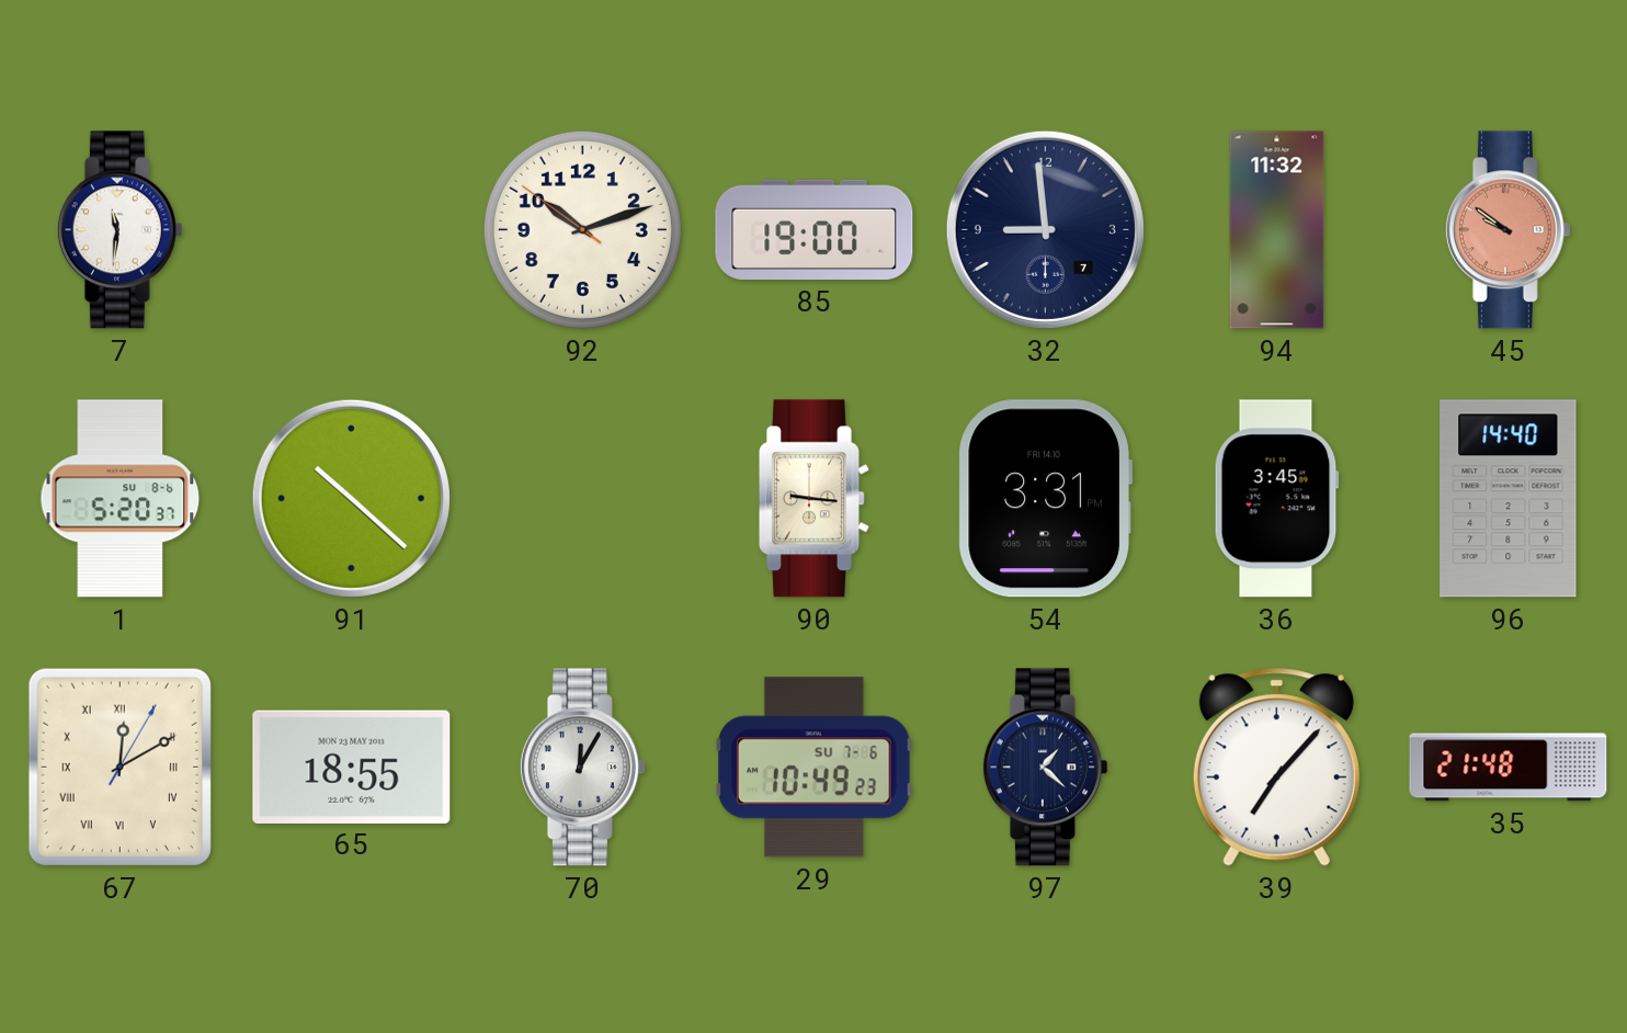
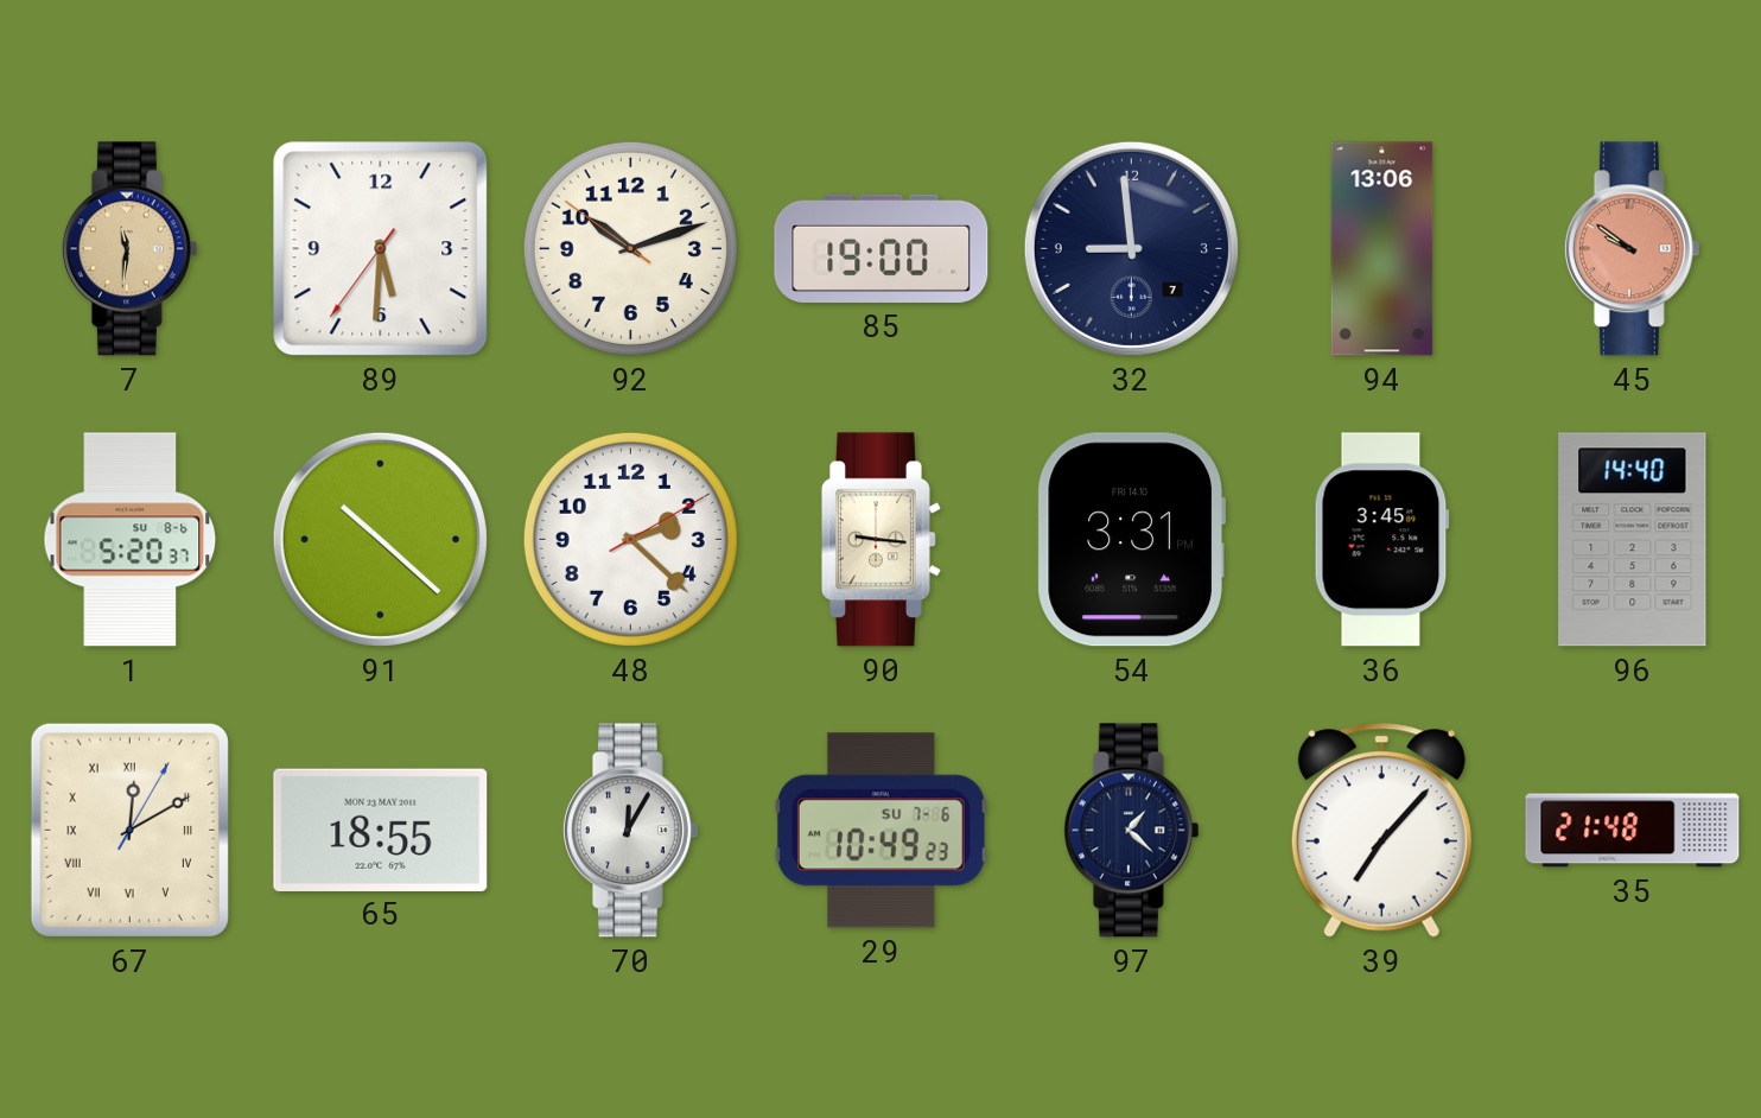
7 dial: white -> champagne
89: none -> 5:30
94: 11:32 -> 13:06
48: none -> 2:22
